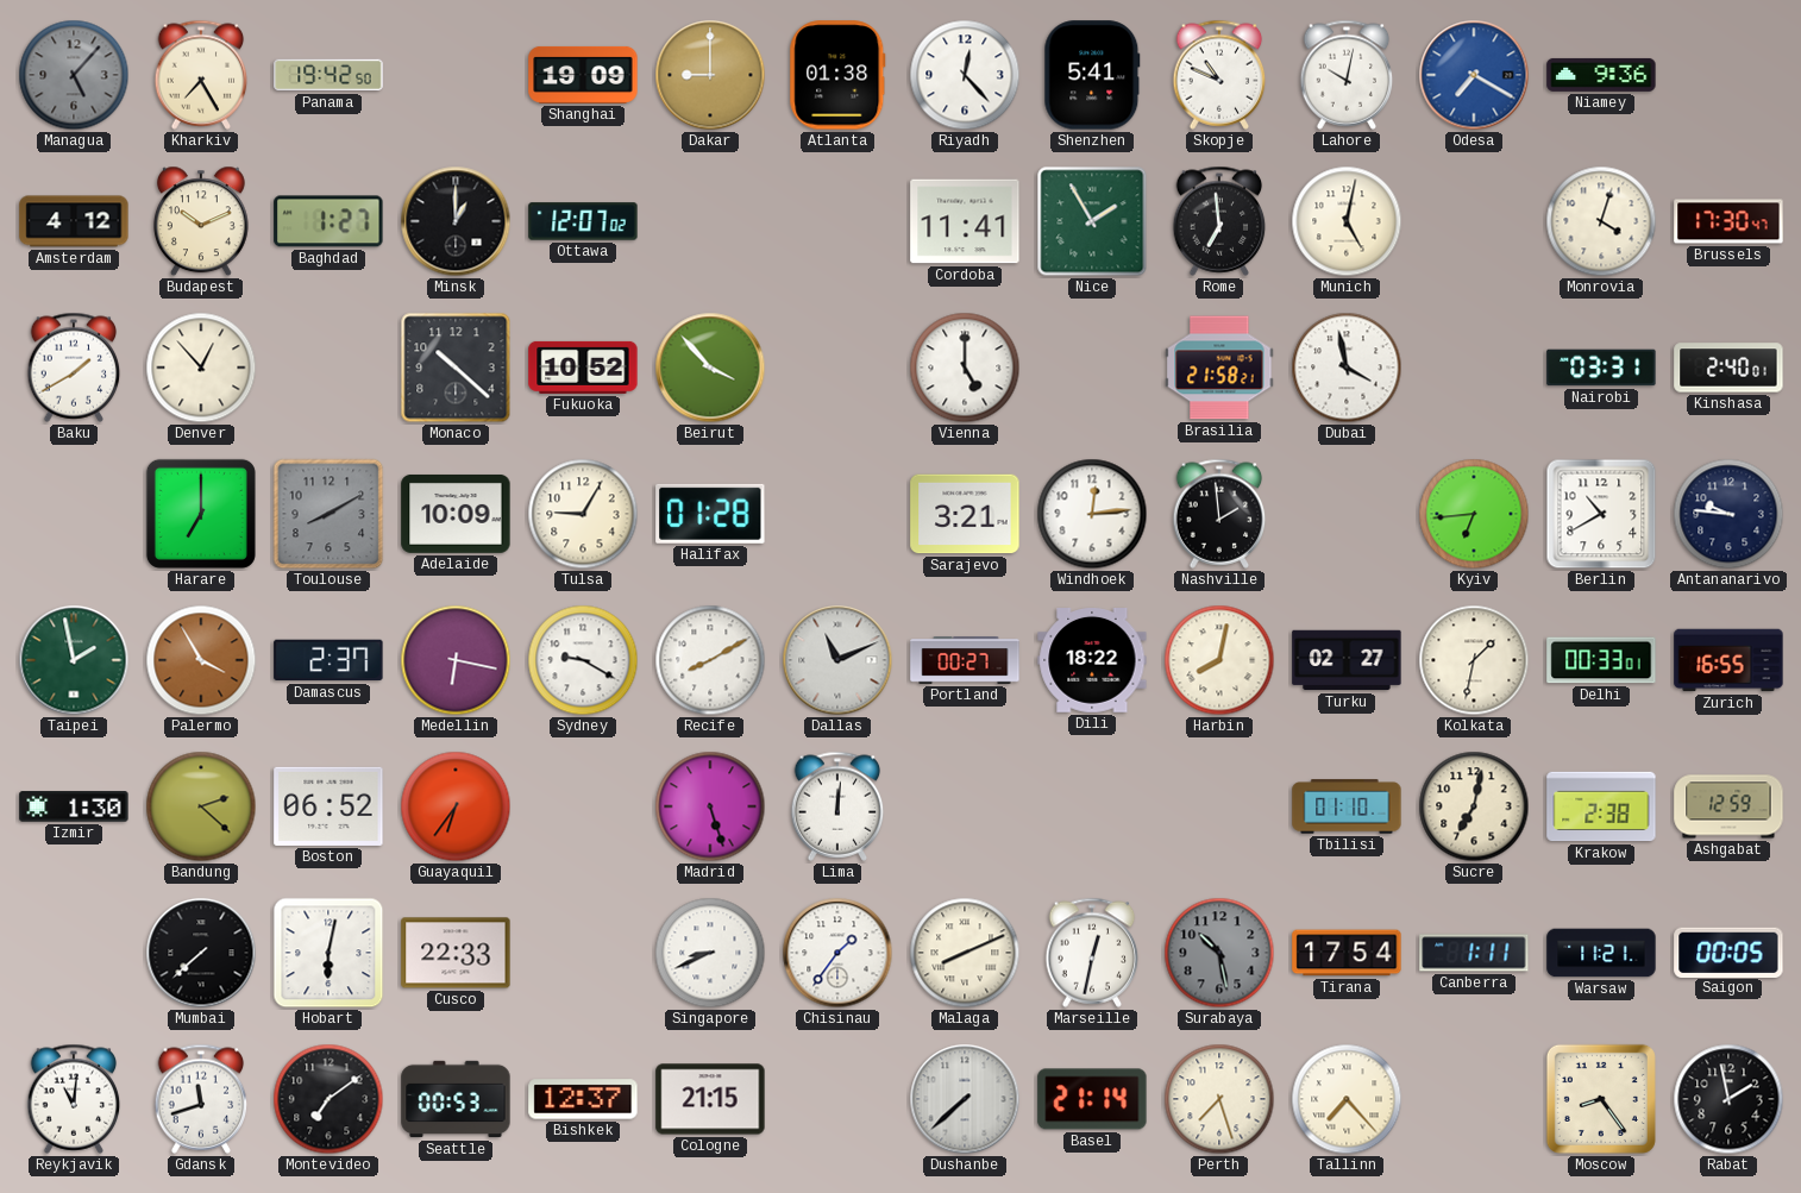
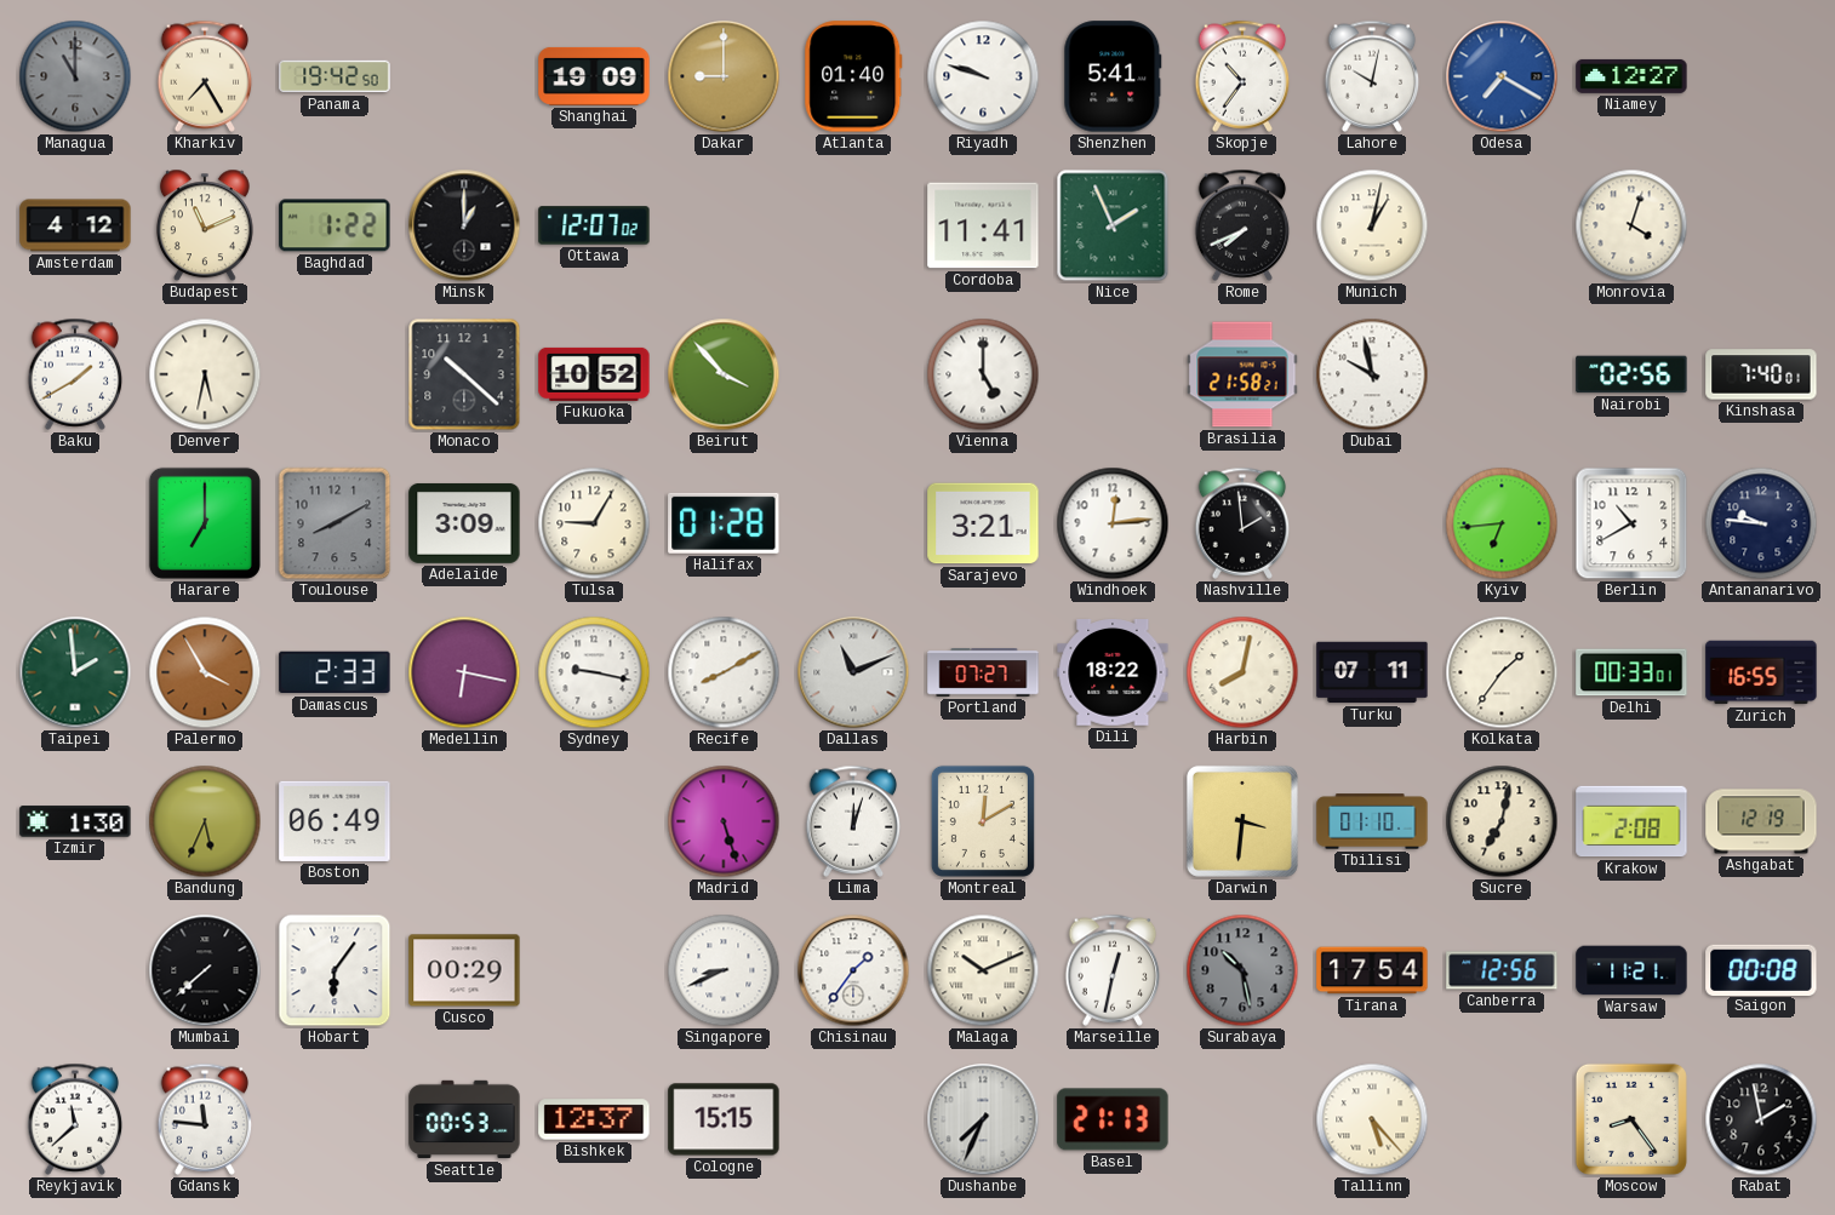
Managua: 5:07 -> 11:00
Atlanta: 01:38 -> 01:40
Riyadh: 12:23 -> 9:48
Skopje: 10:49 -> 10:36
Niamey: 9:36 -> 12:27
Budapest: 10:11 -> 11:11
Baghdad: 1:27 -> 1:22
Nice: 1:55 -> 1:56
Rome: 6:59 -> 7:41
Munich: 5:02 -> 1:02
Brussels: 17:30 -> none
Denver: 12:53 -> 5:32
Dubai: 3:58 -> 9:58
Nairobi: 03:31 -> 02:56
Kinshasa: 2:40 -> 7:40
Adelaide: 10:09 -> 3:09
Taipei: 1:58 -> 1:59
Damascus: 2:37 -> 2:33
Sydney: 9:20 -> 9:17
Portland: 00:27 -> 07:27
Turku: 02:27 -> 07:11
Kolkata: 1:32 -> 1:36
Bandung: 2:22 -> 5:34
Boston: 06:52 -> 06:49
Guayaquil: 6:36 -> none
Lima: 12:01 -> 12:03
Montreal: none -> 12:10
Darwin: none -> 3:31
Krakow: 2:38 -> 2:08
Ashgabat: 12:59 -> 12:19
Hobart: 6:02 -> 6:06
Cusco: 22:33 -> 00:29
Malaga: 8:11 -> 10:11
Canberra: 1:11 -> 12:56
Saigon: 00:05 -> 00:08
Reykjavik: 11:01 -> 11:38
Gdansk: 11:42 -> 11:46
Montevideo: 7:09 -> none
Cologne: 21:15 -> 15:15
Dushanbe: 7:38 -> 7:34
Basel: 21:14 -> 21:13
Perth: 7:27 -> none
Tallinn: 7:23 -> 5:23
